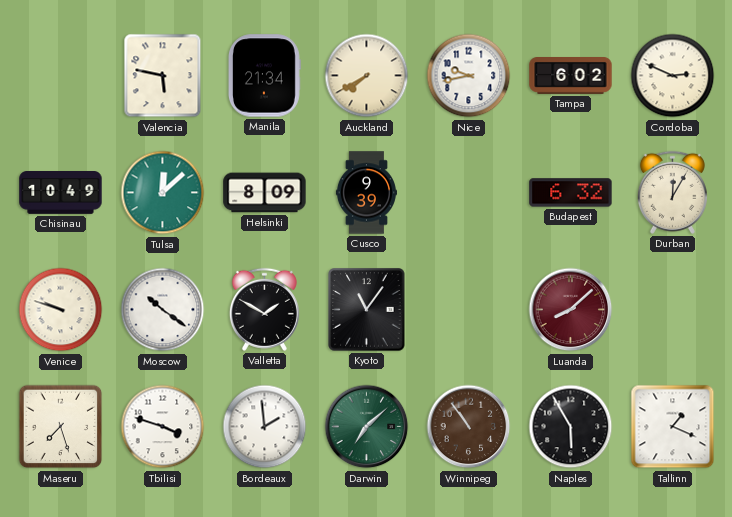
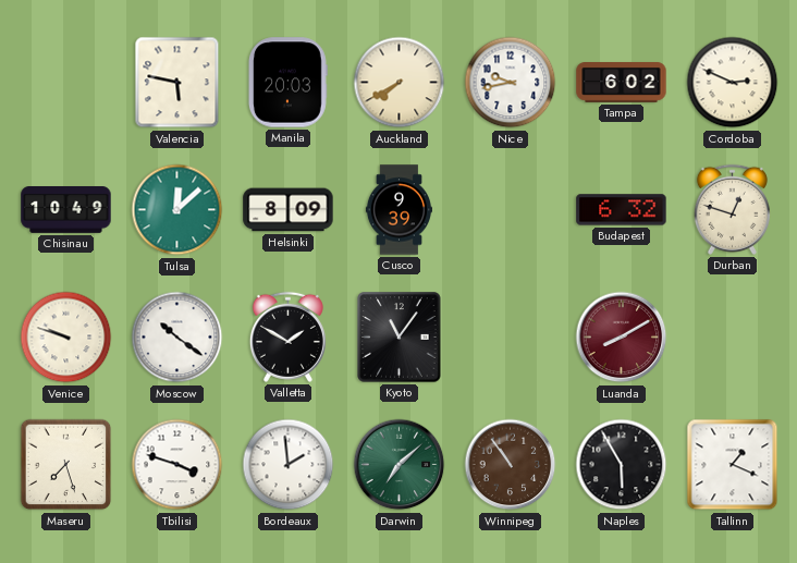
Manila: 21:34 -> 20:03
Durban: 12:05 -> 12:48
Luanda: 8:08 -> 8:10
